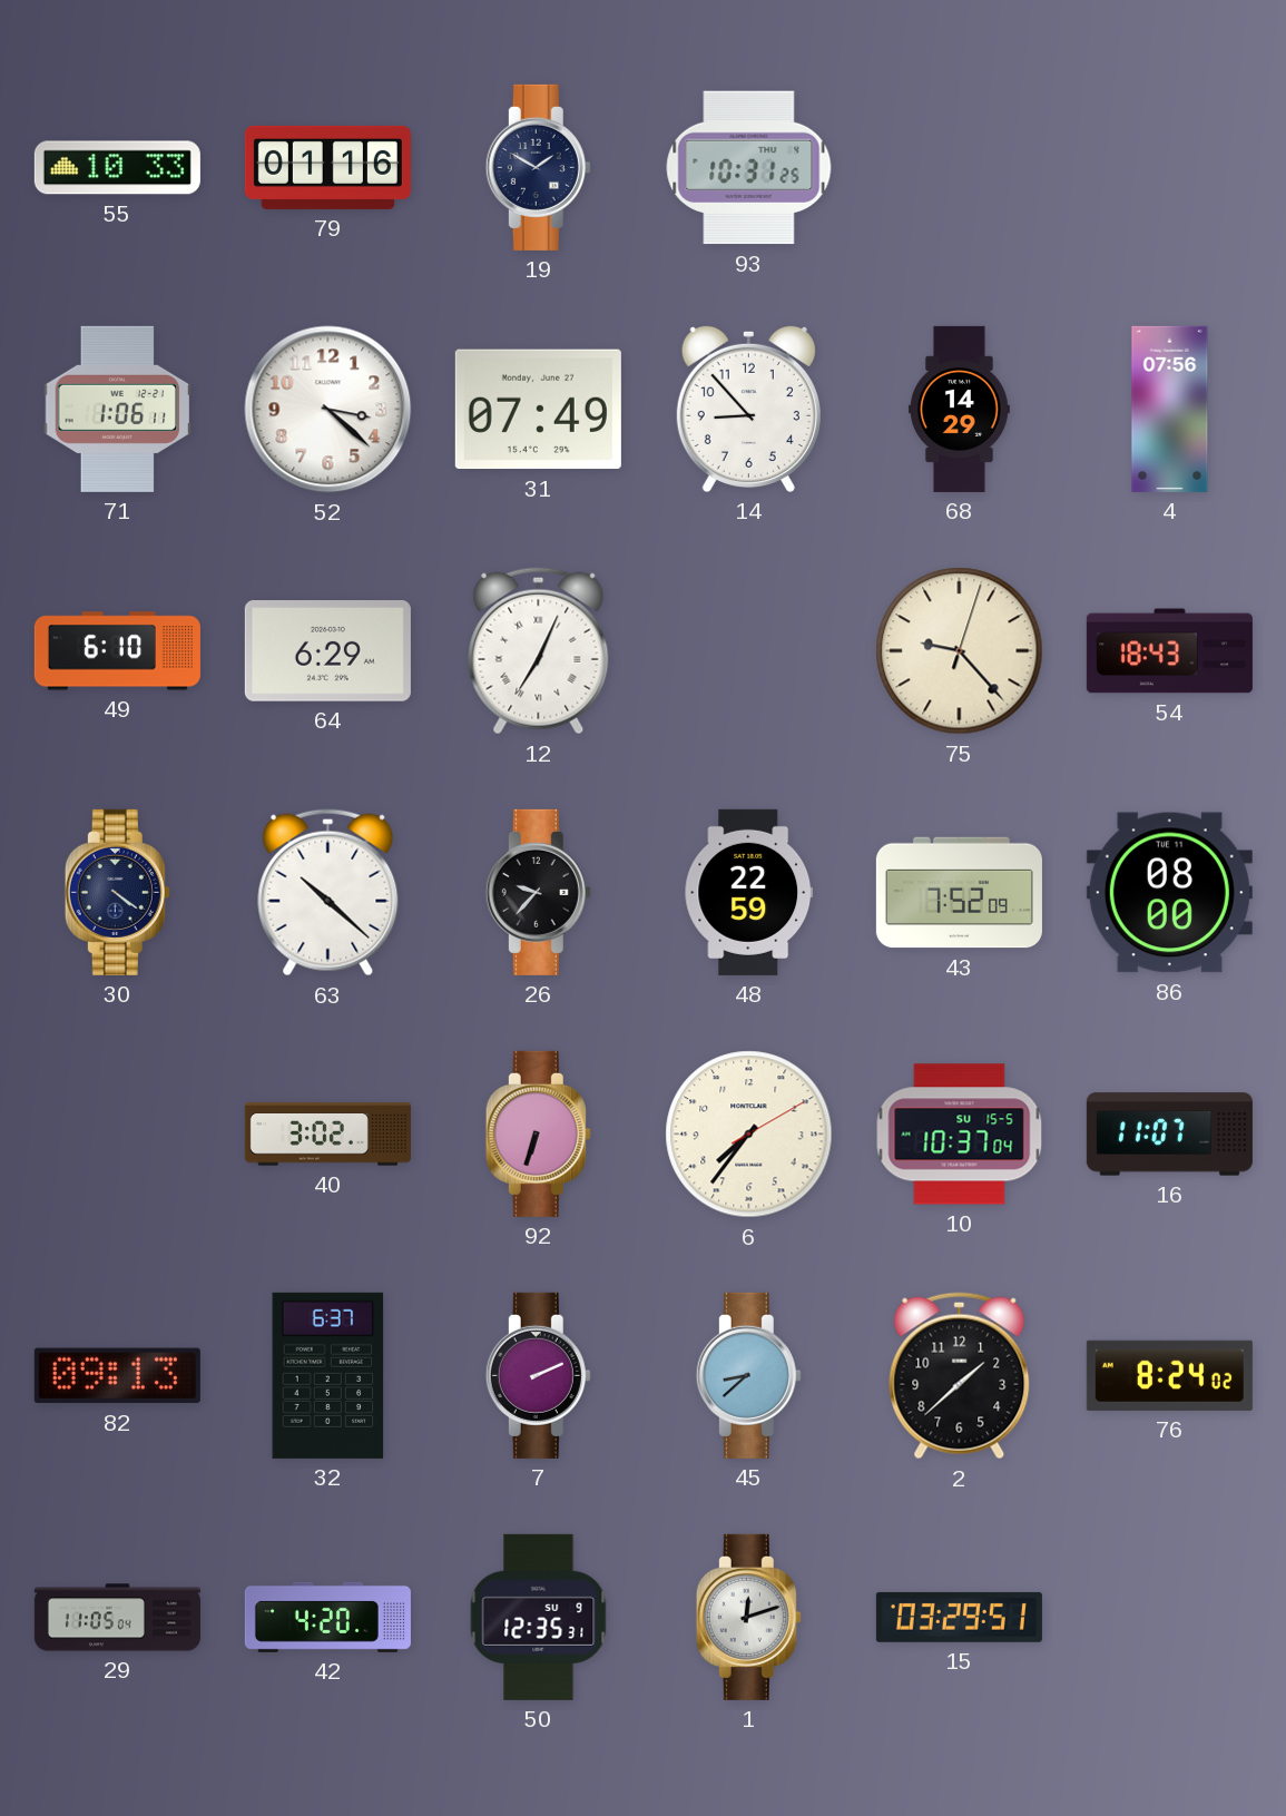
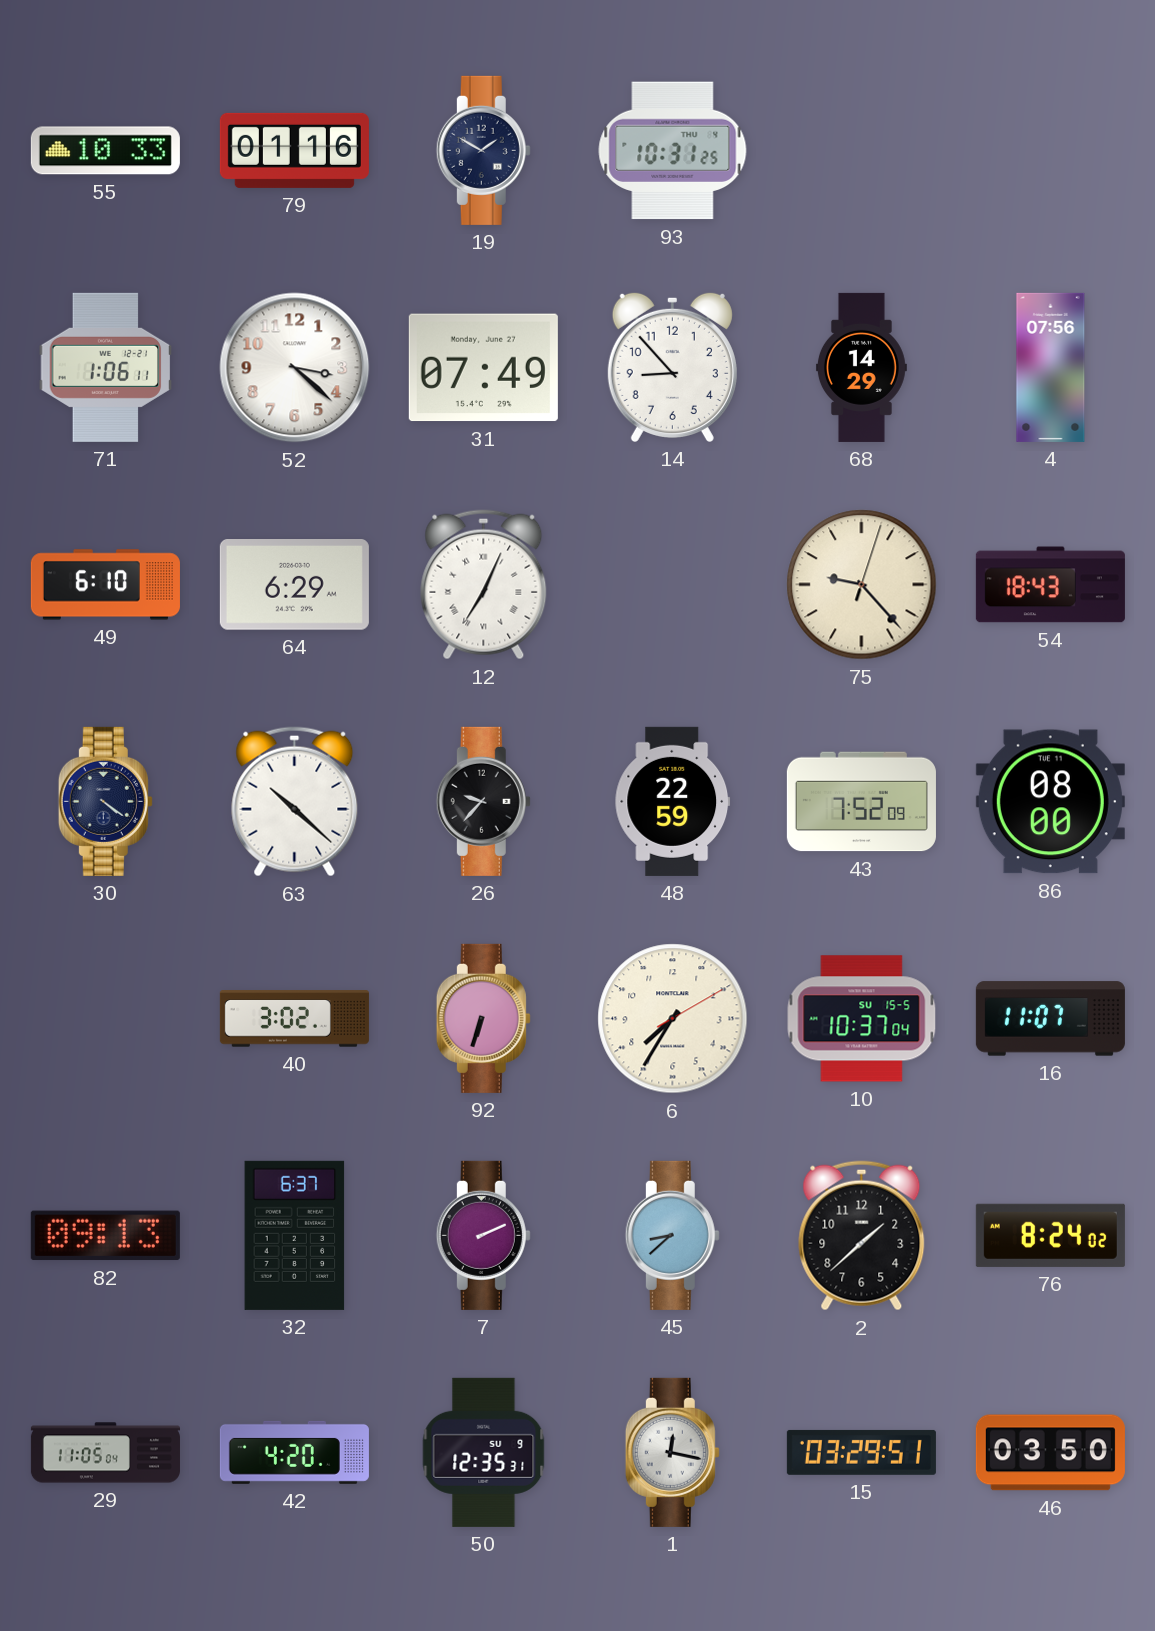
6: 7:36 -> 7:35
1: 12:12 -> 12:17
46: none -> 03:50
